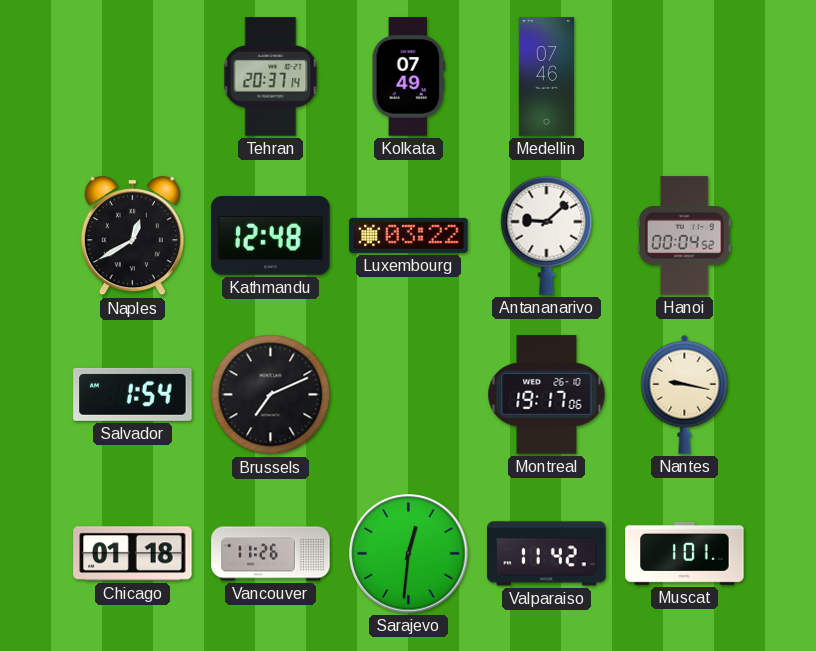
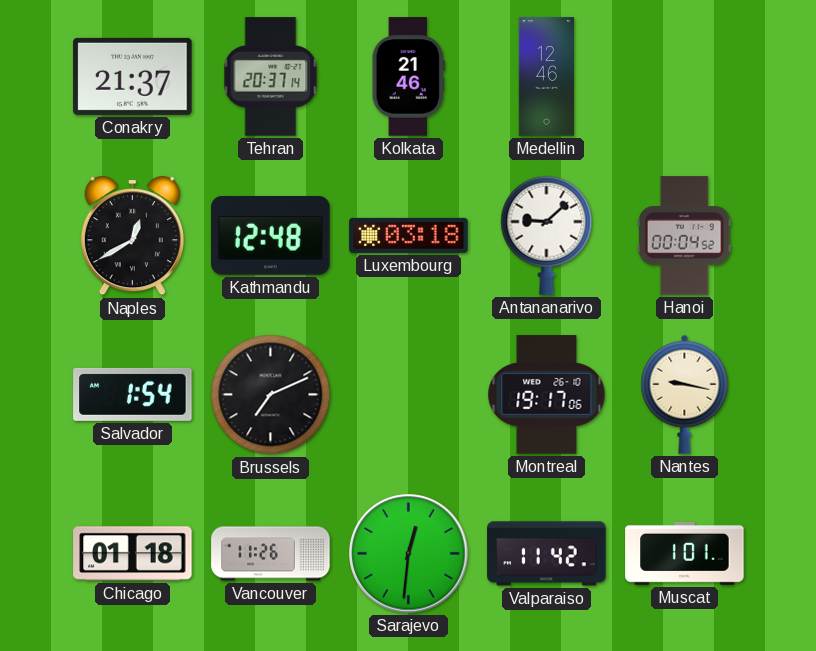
Conakry: none -> 21:37
Kolkata: 07:49 -> 21:46
Medellin: 07:46 -> 12:46
Luxembourg: 03:22 -> 03:18
